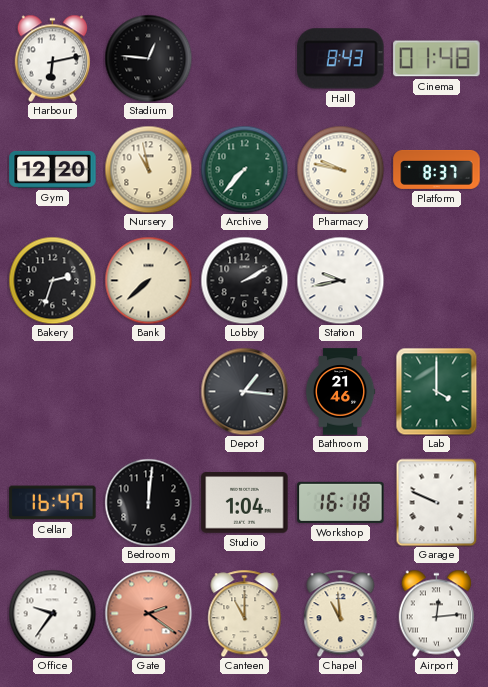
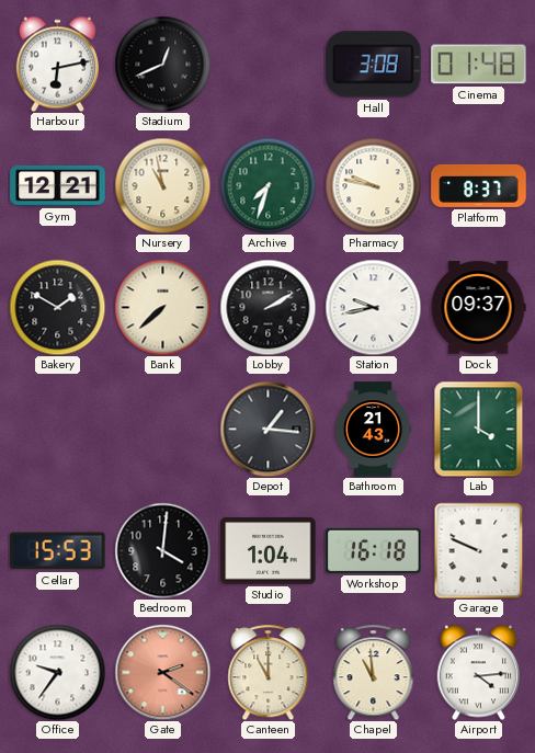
Stadium: 12:46 -> 12:41
Hall: 8:43 -> 3:08
Gym: 12:20 -> 12:21
Archive: 7:37 -> 7:33
Bakery: 2:33 -> 1:50
Dock: none -> 09:37
Bathroom: 21:46 -> 21:43
Cellar: 16:47 -> 15:53
Bedroom: 12:01 -> 4:01
Airport: 12:14 -> 4:14
